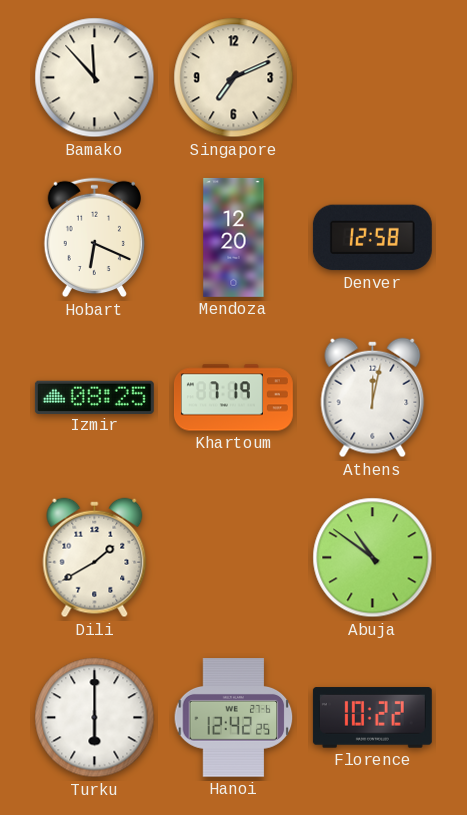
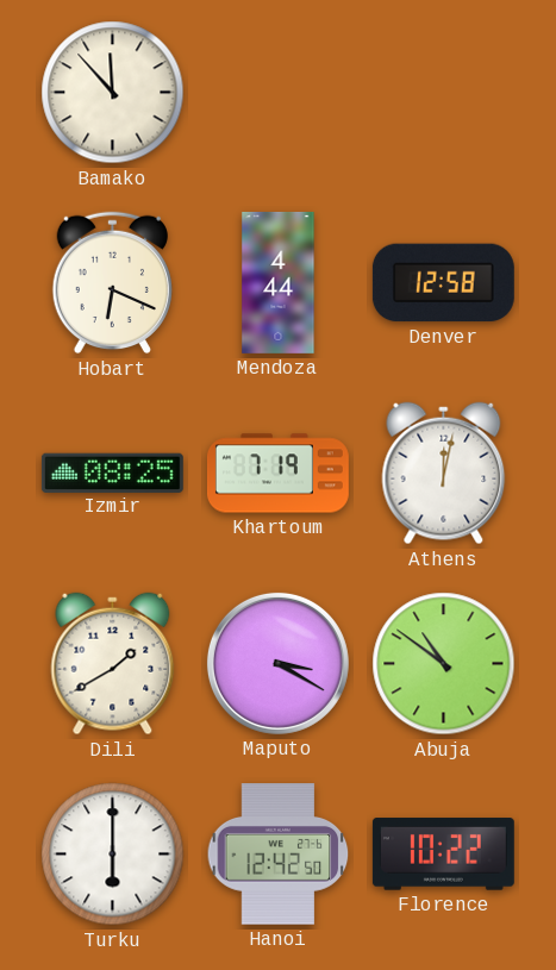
Singapore: 7:11 -> none
Mendoza: 12:20 -> 4:44
Maputo: none -> 3:20
Hanoi: 12:42:25 -> 12:42:50
